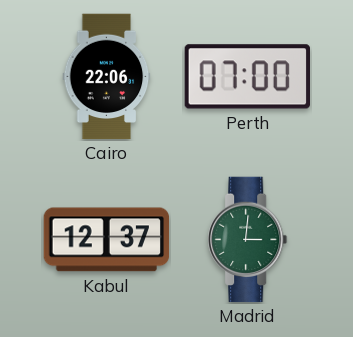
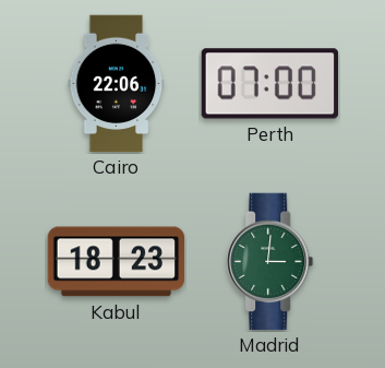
Kabul: 12:37 -> 18:23
